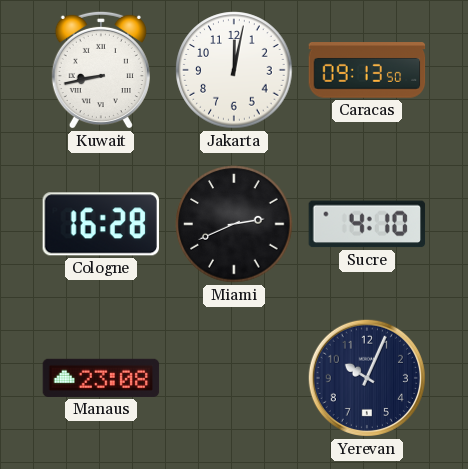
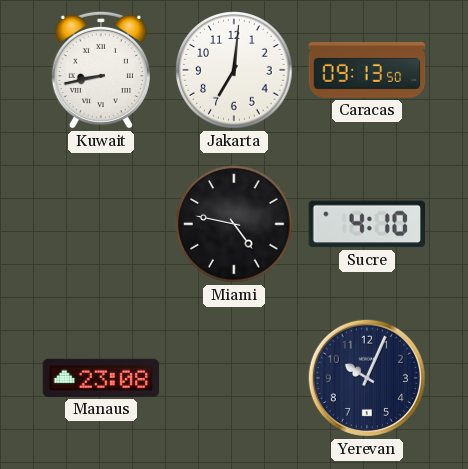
Jakarta: 12:02 -> 7:01
Cologne: 16:28 -> none
Miami: 2:41 -> 4:47
